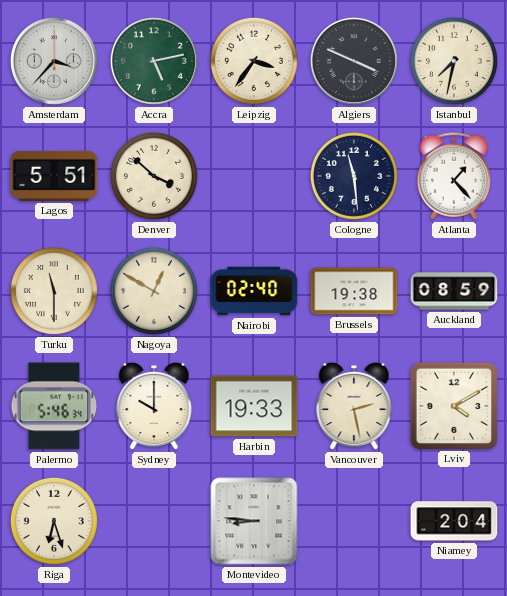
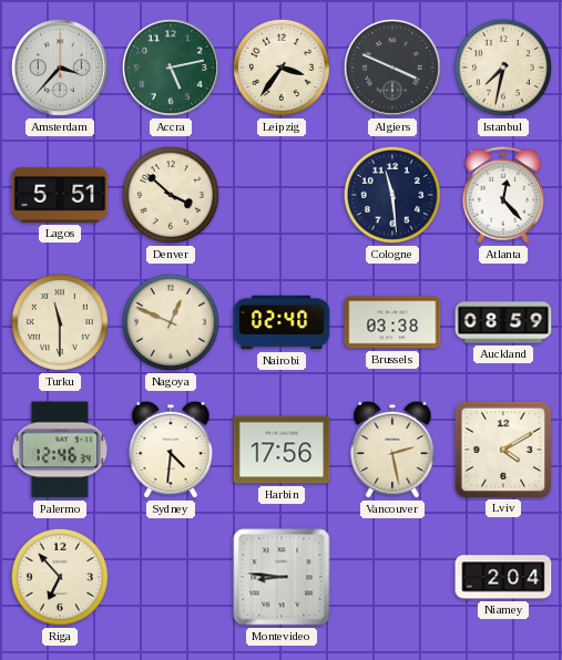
Atlanta: 1:23 -> 12:23
Nagoya: 12:50 -> 12:49
Brussels: 19:38 -> 03:38
Palermo: 5:46 -> 12:46
Sydney: 10:00 -> 4:31
Harbin: 19:33 -> 17:56
Riga: 6:27 -> 6:53
